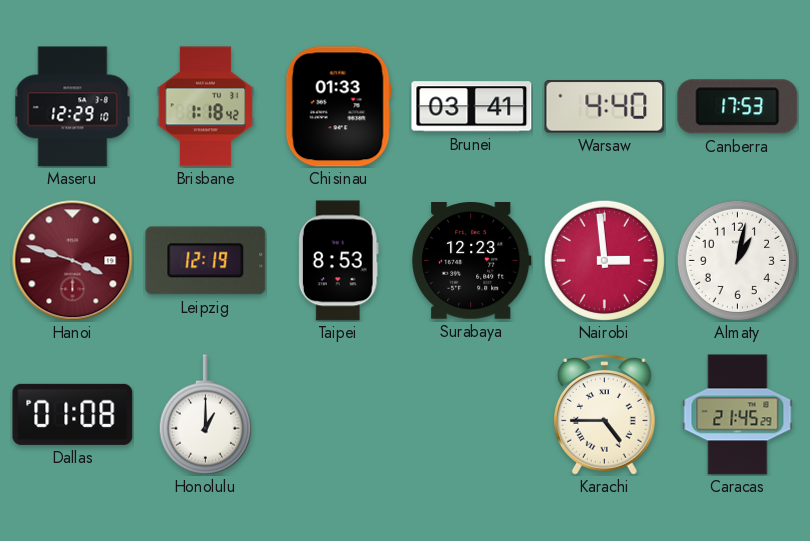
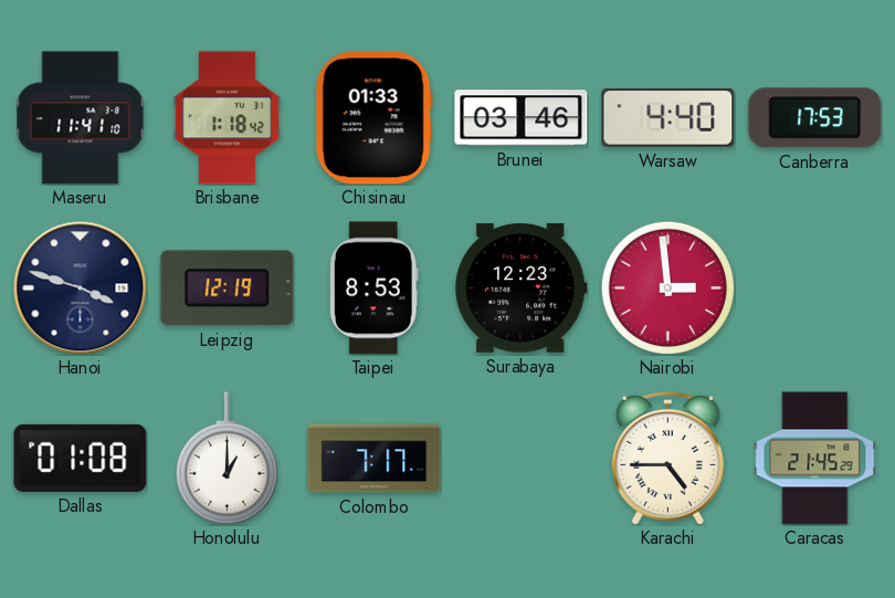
Maseru: 12:29 -> 11:41
Brunei: 03:41 -> 03:46
Hanoi dial: burgundy -> navy
Almaty: 1:02 -> none
Colombo: none -> 7:17
